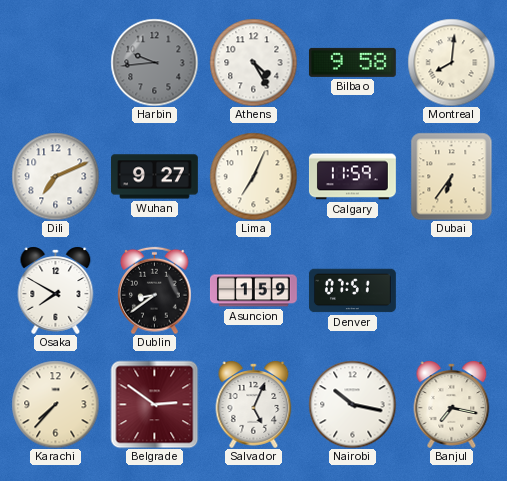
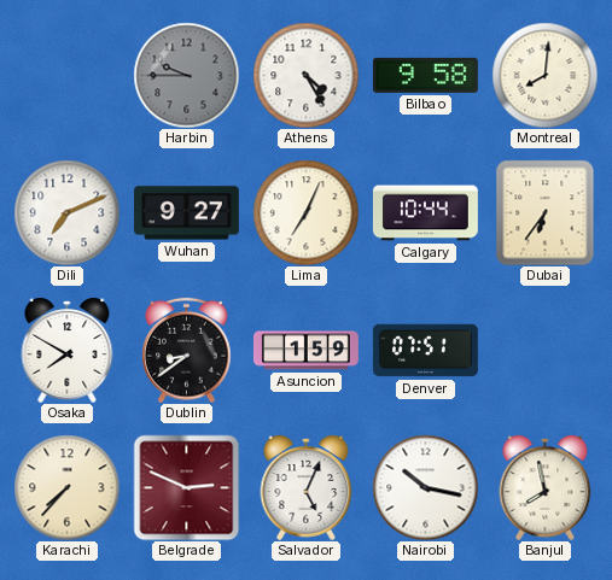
Harbin: 9:44 -> 9:45
Calgary: 11:59 -> 10:44
Belgrade: 2:51 -> 2:49
Banjul: 7:17 -> 7:58
